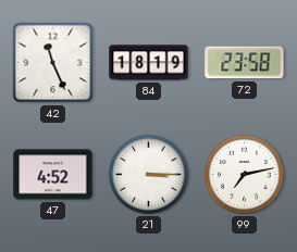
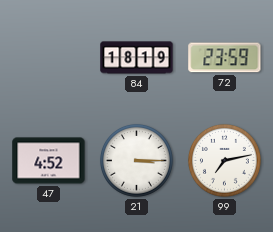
42: 11:26 -> none
72: 23:58 -> 23:59
